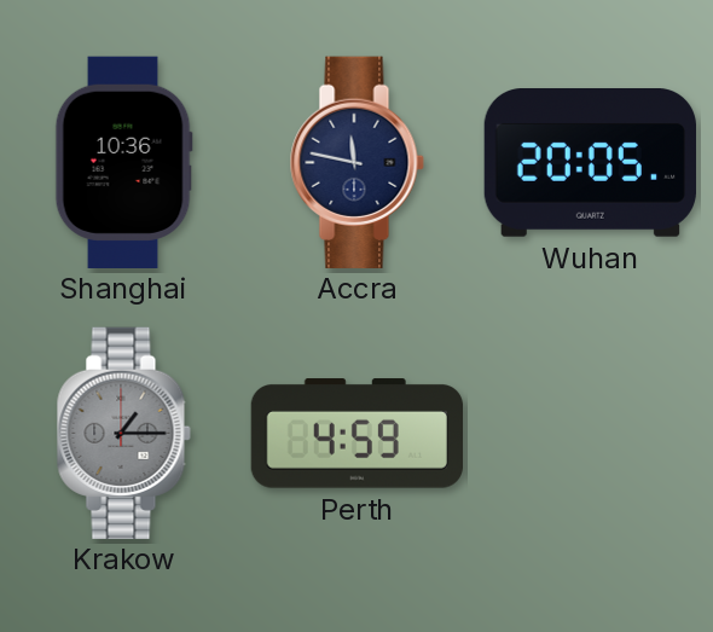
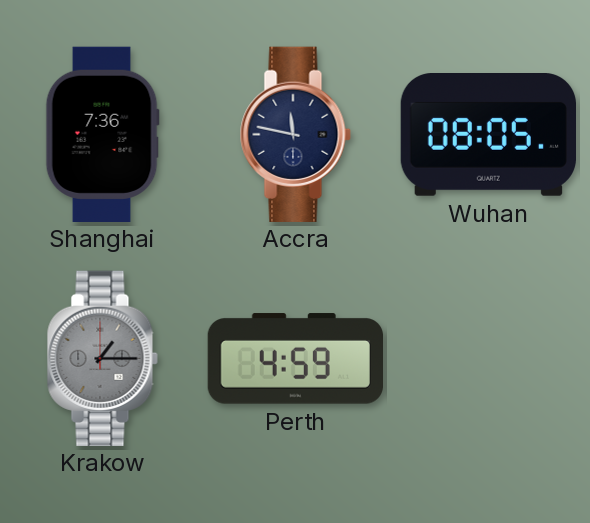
Shanghai: 10:36 -> 7:36
Wuhan: 20:05 -> 08:05
